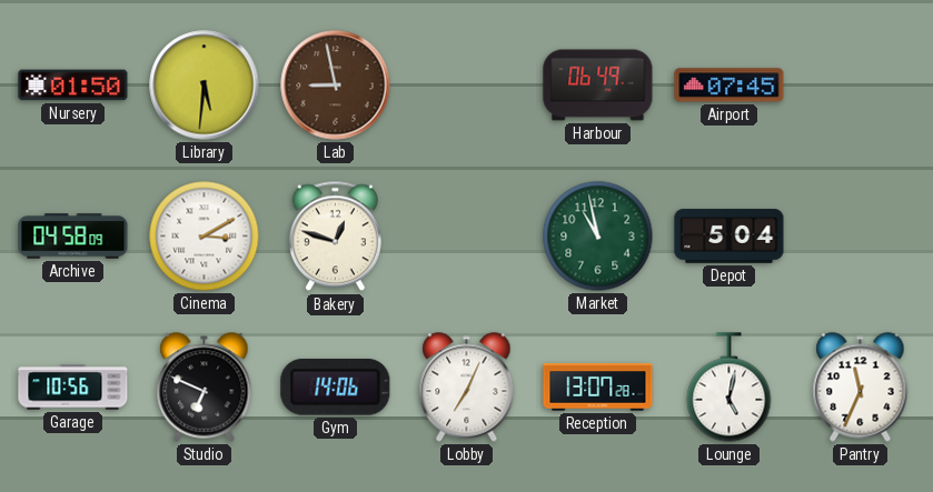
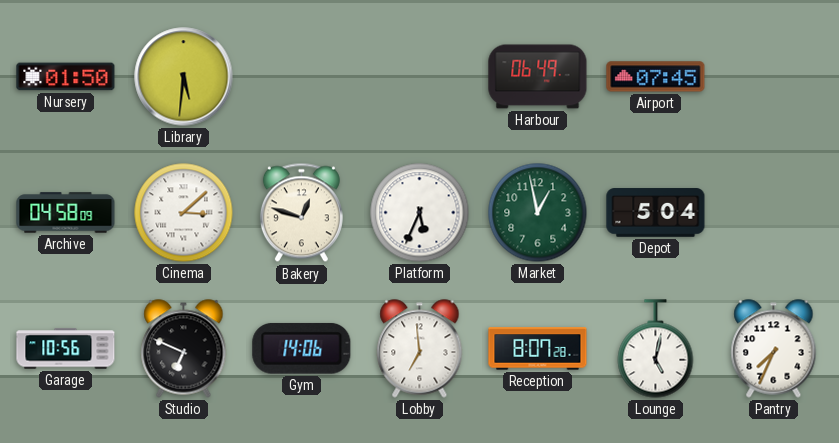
Lab: 8:58 -> none
Cinema: 3:10 -> 3:08
Platform: none -> 5:34
Market: 10:58 -> 12:58
Lobby: 7:04 -> 6:59
Reception: 13:07 -> 8:07
Pantry: 11:34 -> 7:34
